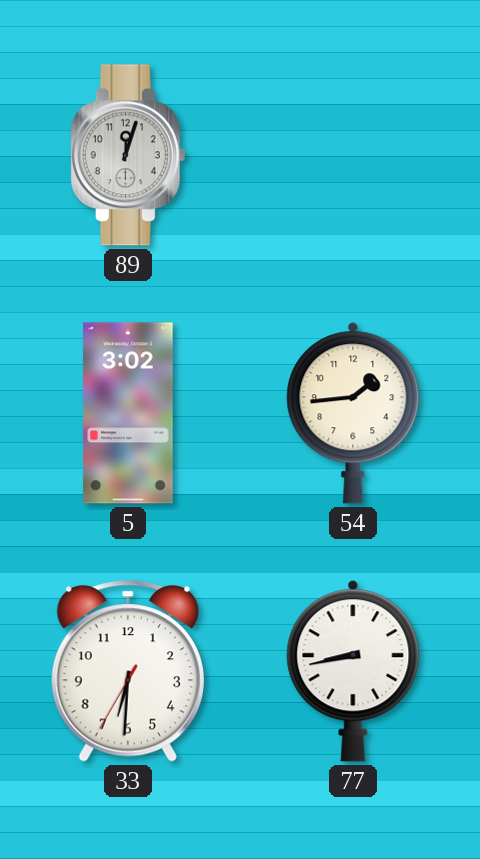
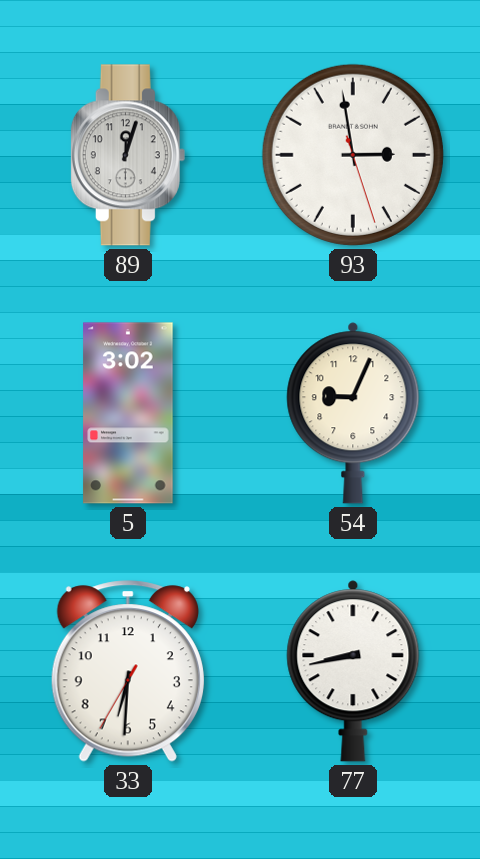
93: none -> 2:58
54: 1:44 -> 9:04
